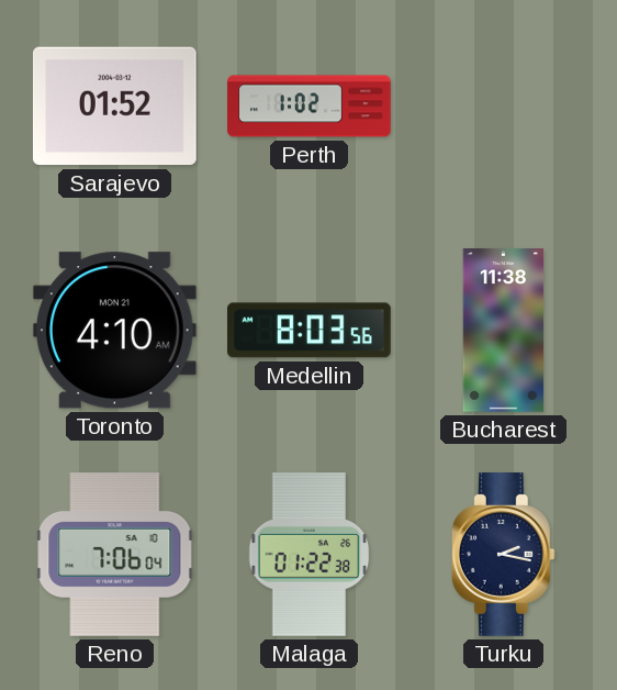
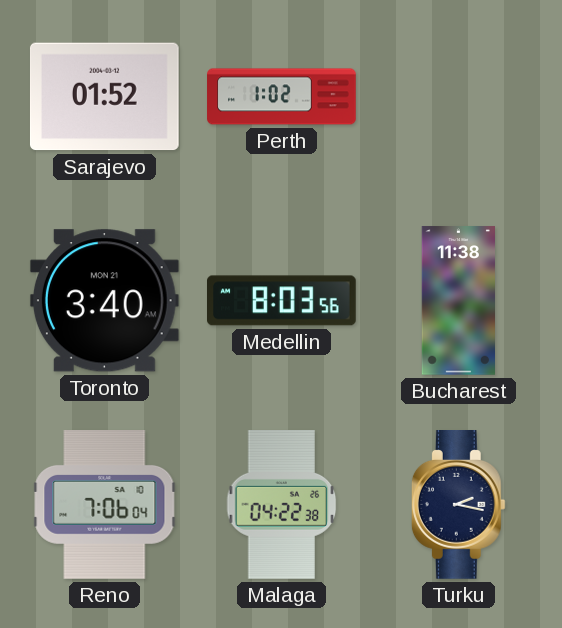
Toronto: 4:10 -> 3:40
Malaga: 01:22 -> 04:22
